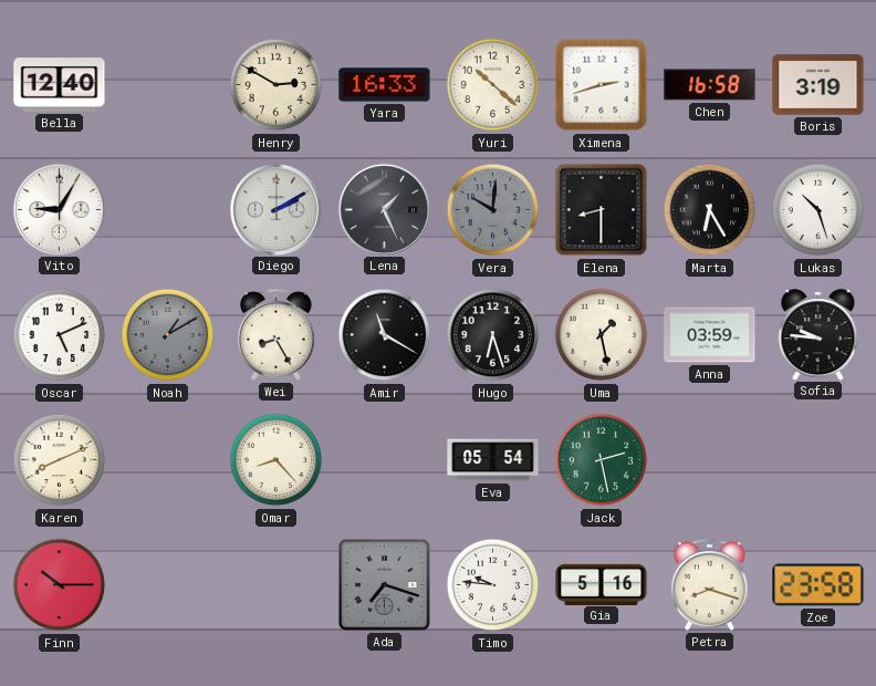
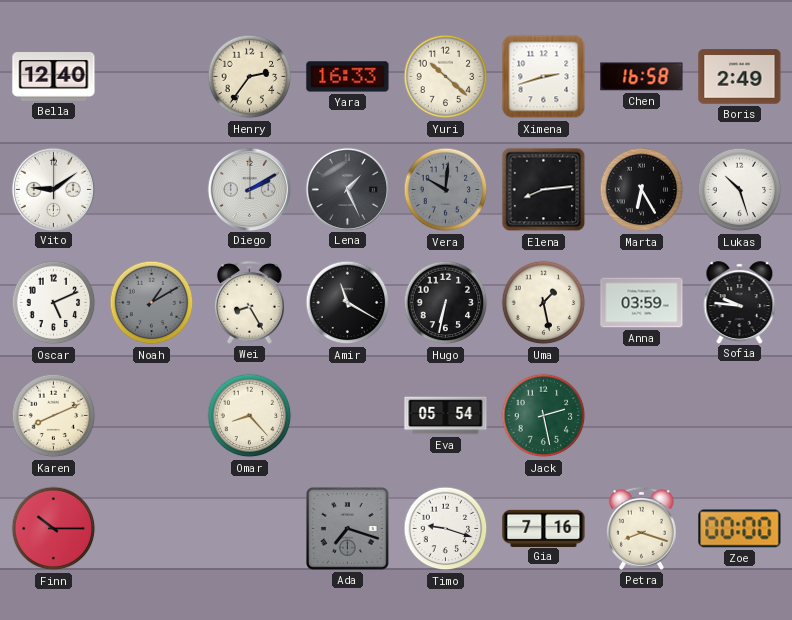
Henry: 2:50 -> 2:36
Boris: 3:19 -> 2:49
Vito: 9:05 -> 9:09
Elena: 8:30 -> 8:14
Hugo: 6:27 -> 6:32
Timo: 9:46 -> 9:18
Gia: 5:16 -> 7:16
Zoe: 23:58 -> 00:00
